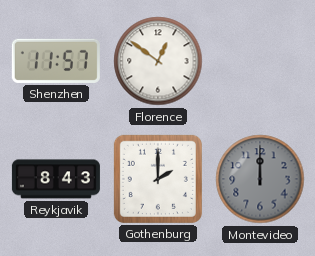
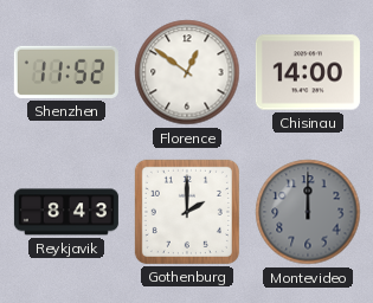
Shenzhen: 11:57 -> 11:52
Chisinau: none -> 14:00
